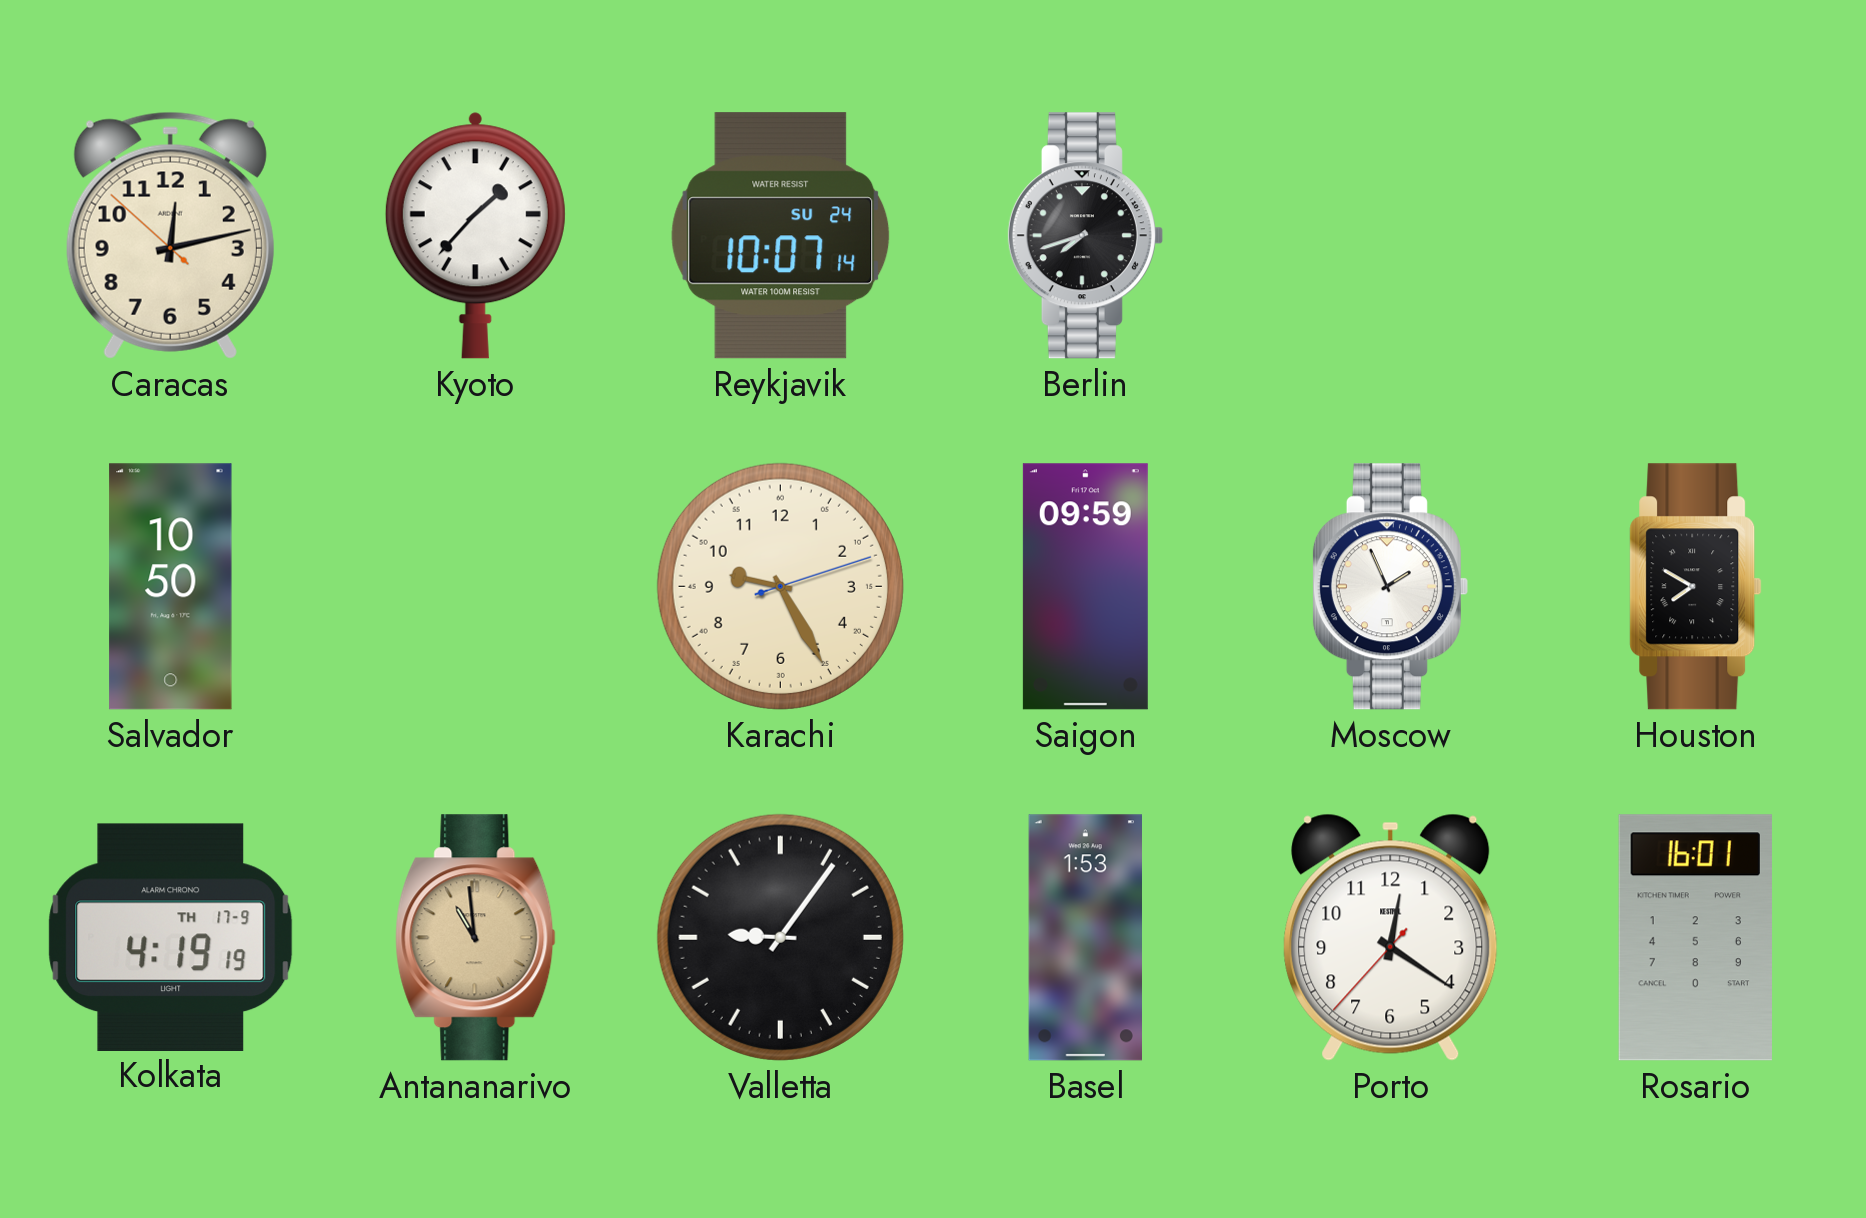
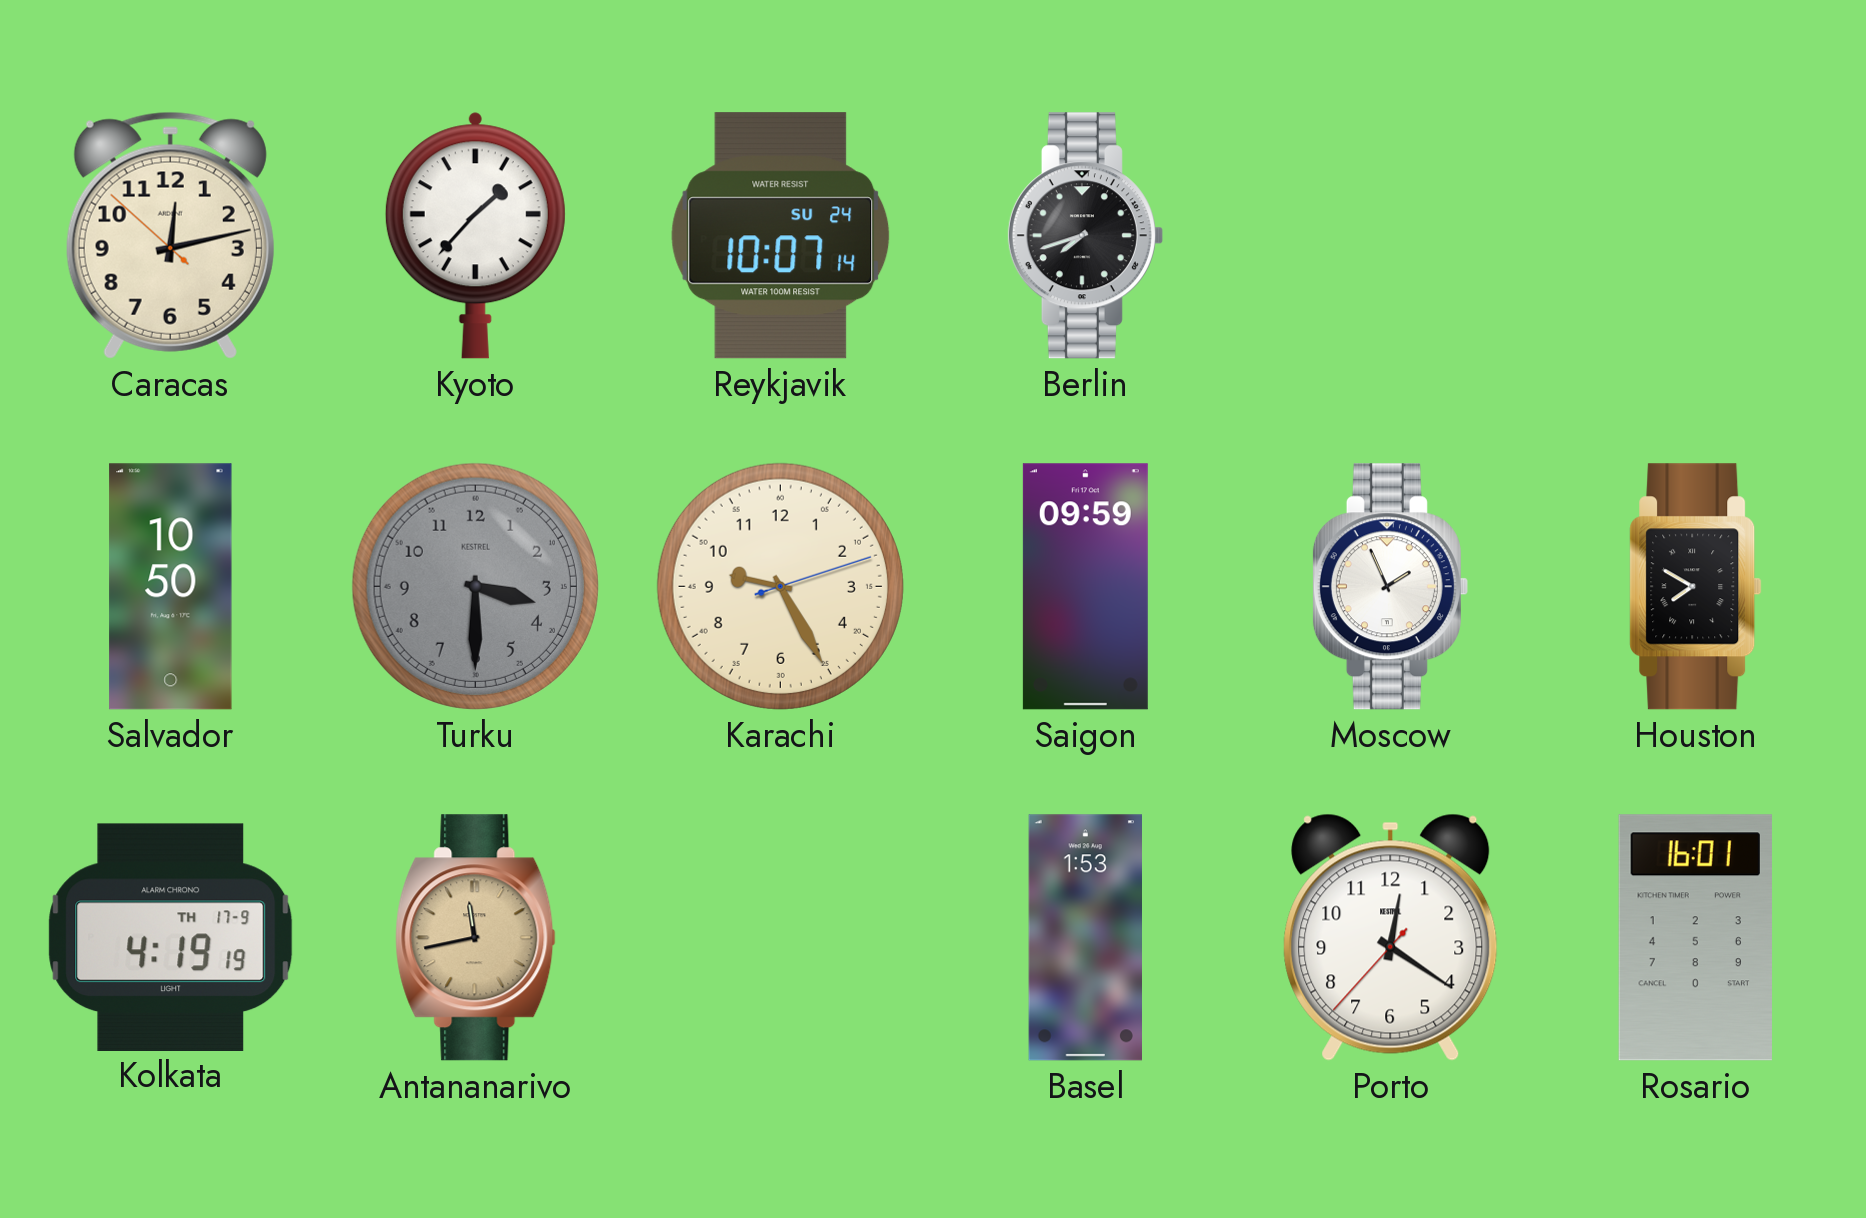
Turku: none -> 3:30
Antananarivo: 10:59 -> 11:43
Valletta: 9:06 -> none
